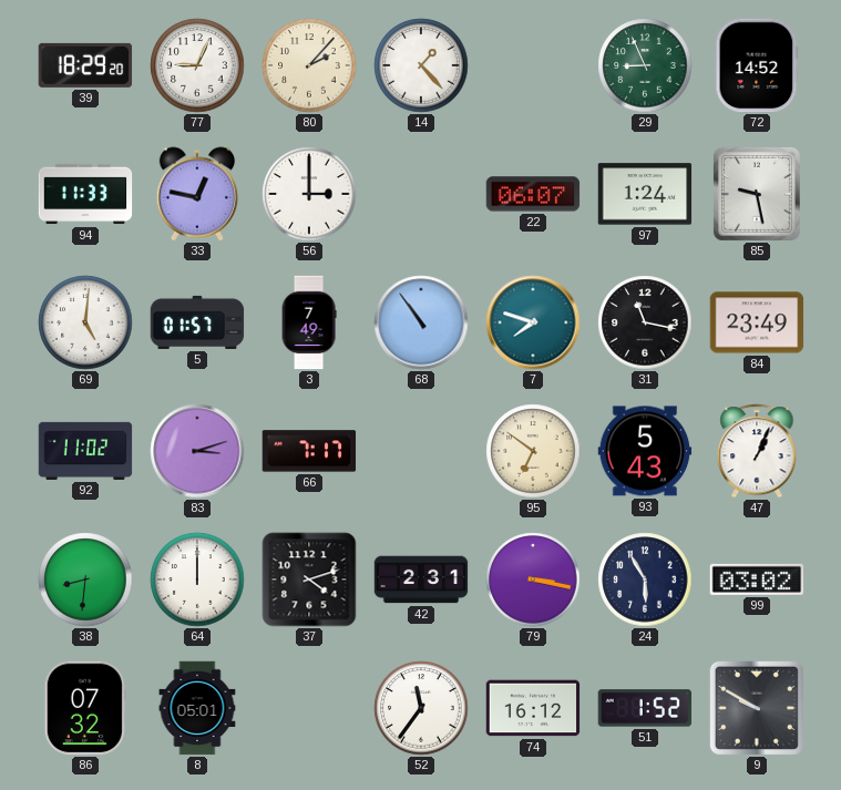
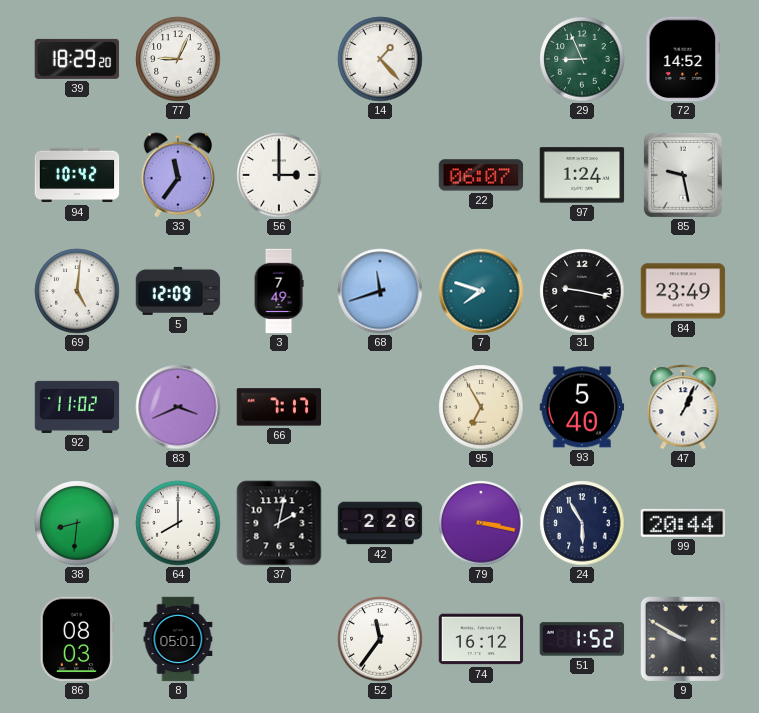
80: 2:07 -> none
94: 11:33 -> 10:42
33: 12:47 -> 11:36
5: 01:57 -> 12:09
68: 10:54 -> 11:42
31: 11:17 -> 9:17
83: 3:12 -> 3:41
95: 6:51 -> 6:55
93: 5:43 -> 5:40
64: 12:00 -> 8:00
37: 4:12 -> 2:02
42: 2:31 -> 2:26
99: 03:02 -> 20:44
86: 07:32 -> 08:03
